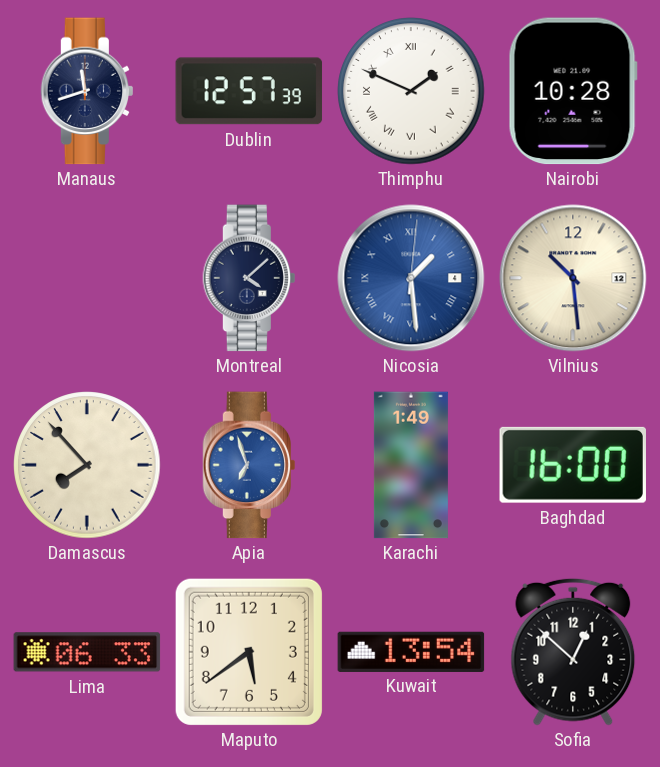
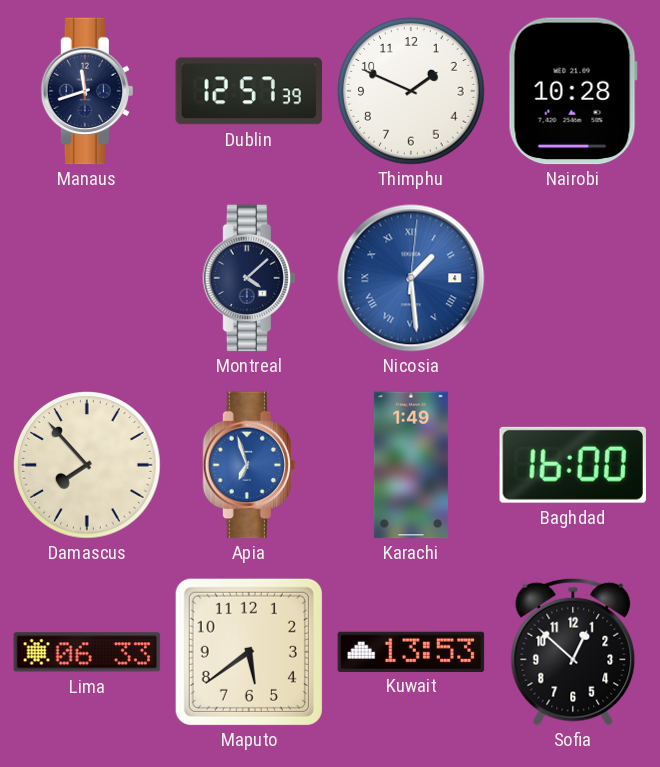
Thimphu numerals: Roman -> Arabic
Vilnius: 10:29 -> none
Kuwait: 13:54 -> 13:53
